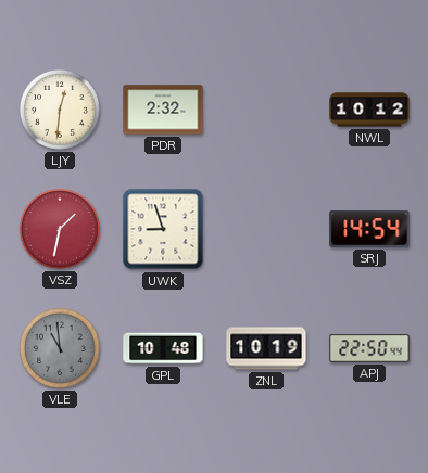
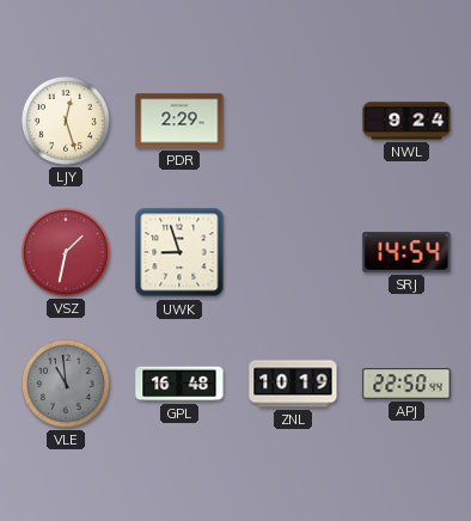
LJY: 12:31 -> 12:27
PDR: 2:32 -> 2:29
NWL: 10:12 -> 9:24
GPL: 10:48 -> 16:48
